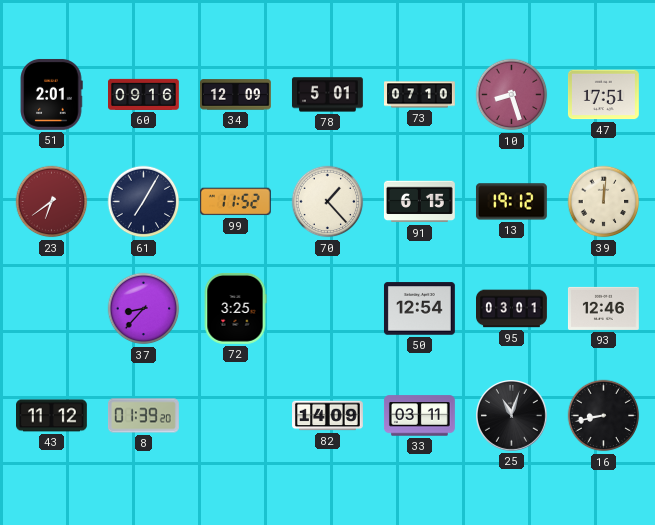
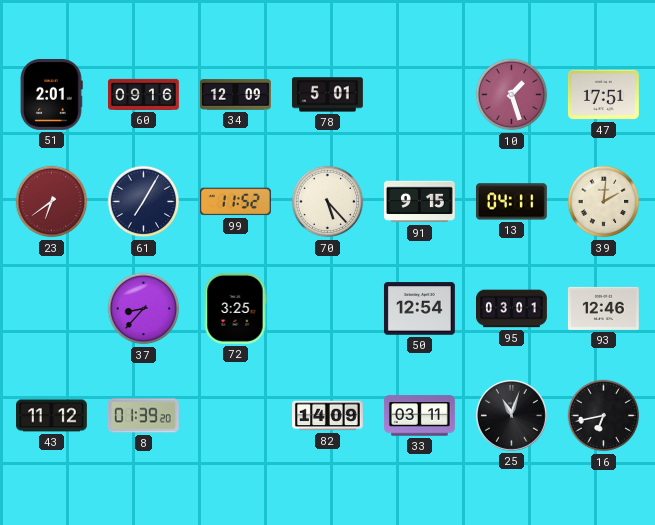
73: 07:10 -> none
10: 8:27 -> 1:27
70: 1:23 -> 5:23
91: 6:15 -> 9:15
13: 19:12 -> 04:11
39: 12:01 -> 2:01
16: 8:43 -> 6:43
